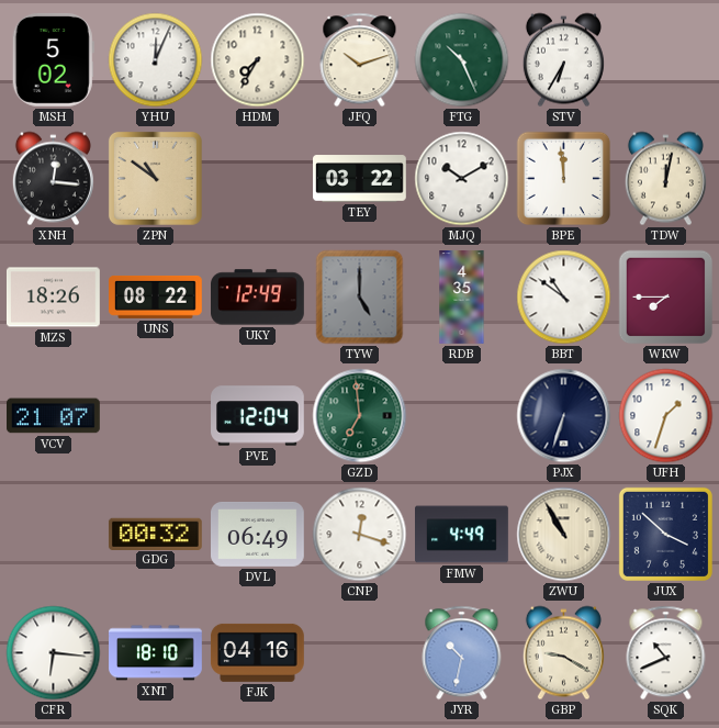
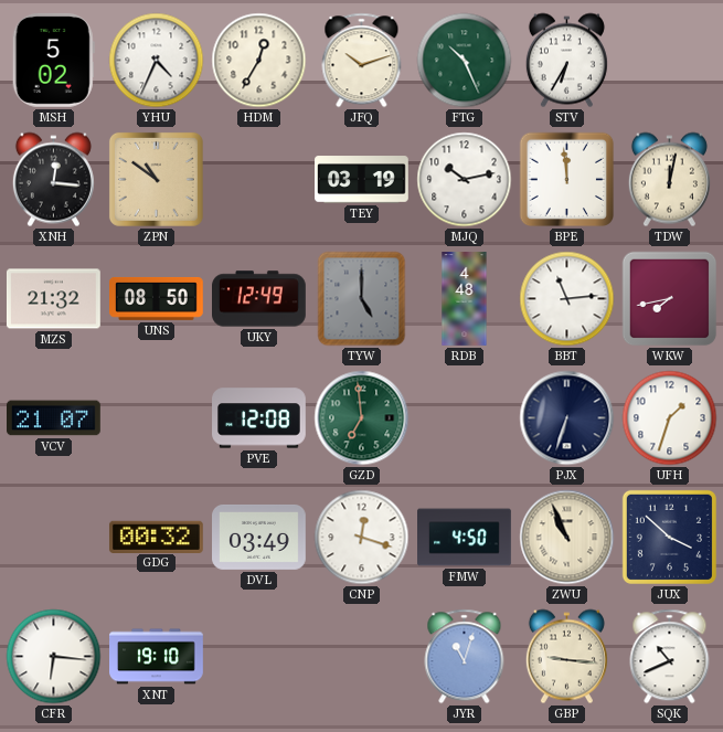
YHU: 12:04 -> 4:34
HDM: 7:35 -> 12:35
TEY: 03:22 -> 03:19
MJQ: 10:10 -> 10:13
MZS: 18:26 -> 21:32
UNS: 08:22 -> 08:50
RDB: 4:35 -> 4:48
BBT: 10:51 -> 11:14
WKW: 7:45 -> 7:43
PVE: 12:04 -> 12:08
DVL: 06:49 -> 03:49
FMW: 4:49 -> 4:50
ZWU: 10:55 -> 10:56
XNT: 18:10 -> 19:10
FJK: 04:16 -> none
JYR: 10:32 -> 11:03
GBP: 9:20 -> 9:16
